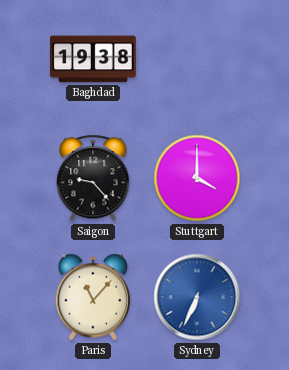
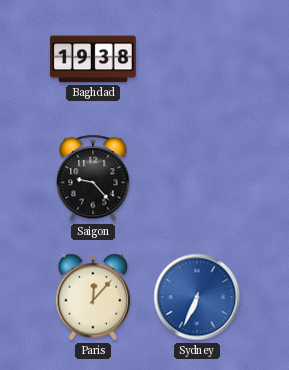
Stuttgart: 4:00 -> none
Paris: 11:07 -> 12:07
